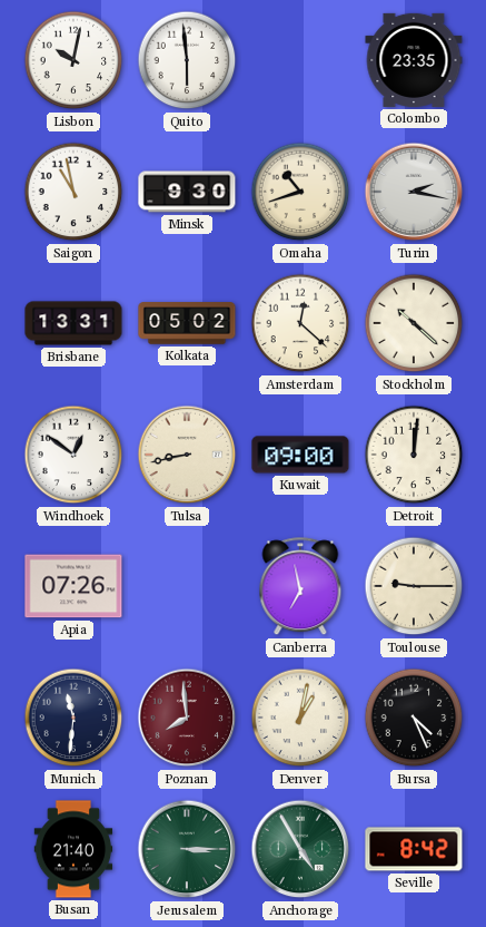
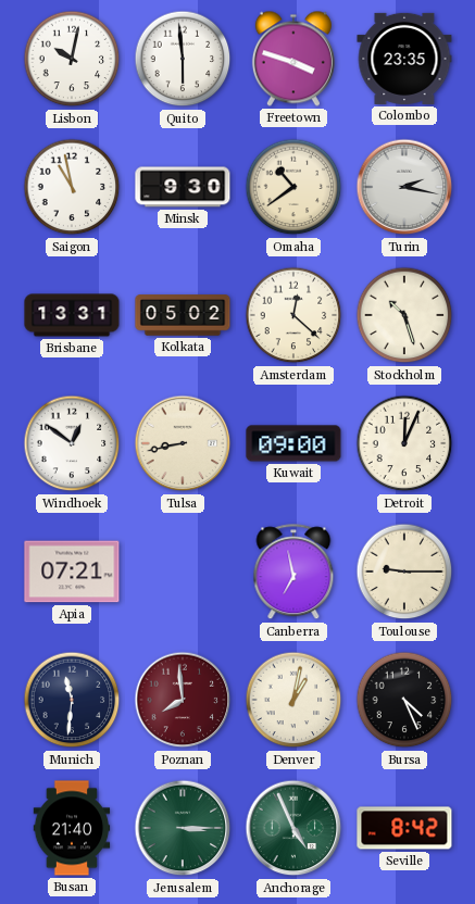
Freetown: none -> 3:48
Omaha: 10:42 -> 10:39
Stockholm: 10:22 -> 10:27
Detroit: 12:01 -> 12:04
Apia: 07:26 -> 07:21
Anchorage: 4:55 -> 4:56
